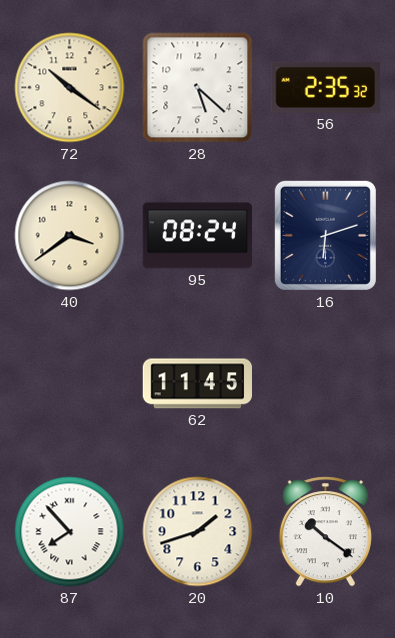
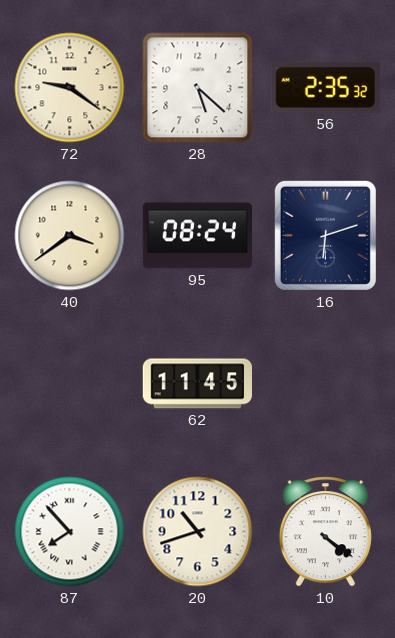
72: 10:21 -> 9:21
20: 1:42 -> 10:42
10: 10:21 -> 4:21
